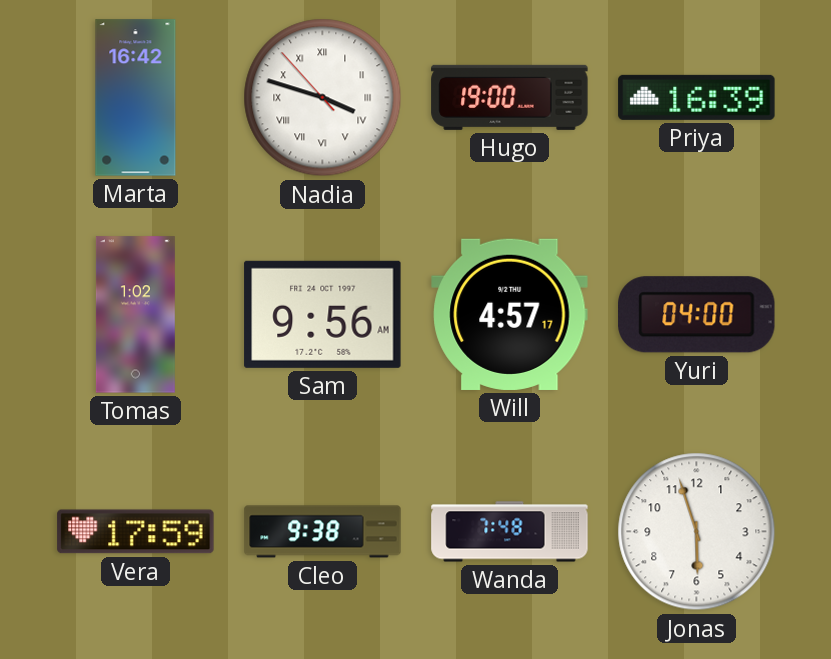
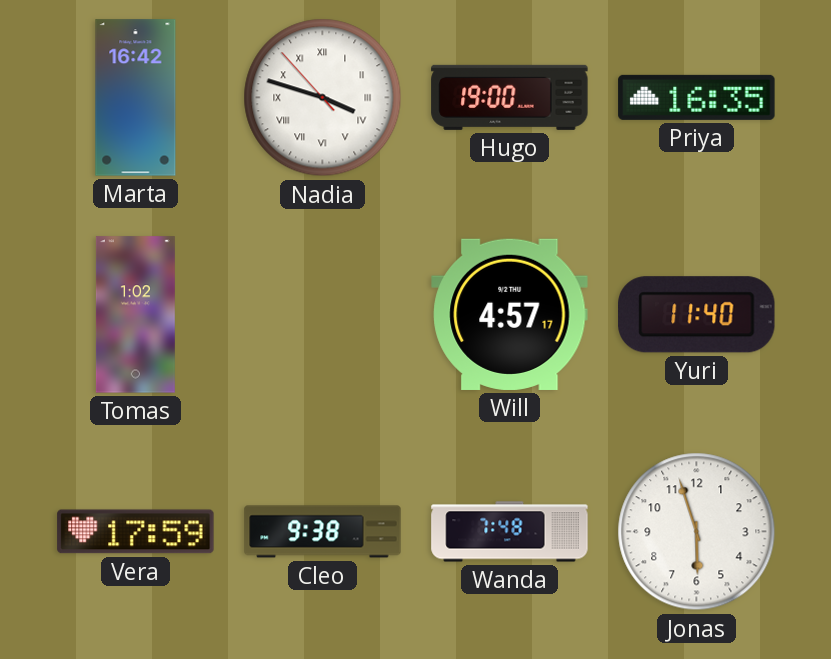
Priya: 16:39 -> 16:35
Sam: 9:56 -> none
Yuri: 04:00 -> 11:40
